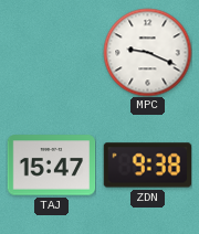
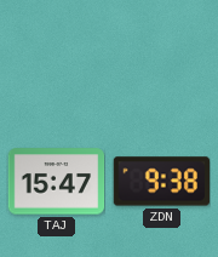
MPC: 9:19 -> none
